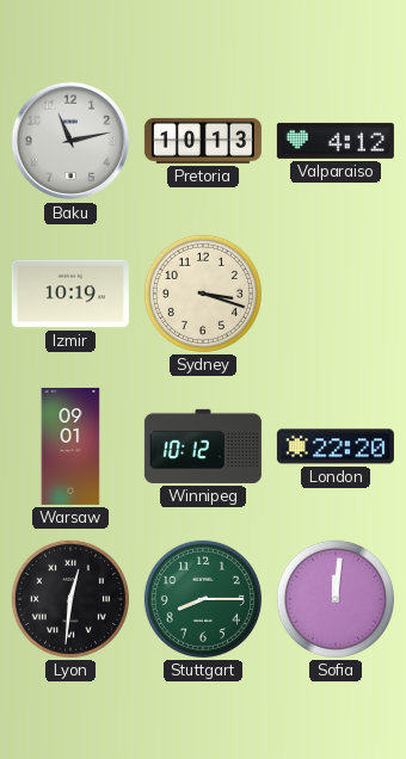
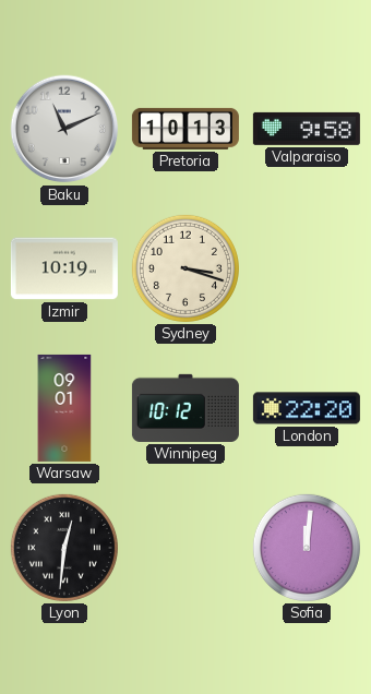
Baku: 11:13 -> 11:11
Valparaiso: 4:12 -> 9:58
Stuttgart: 8:15 -> none
